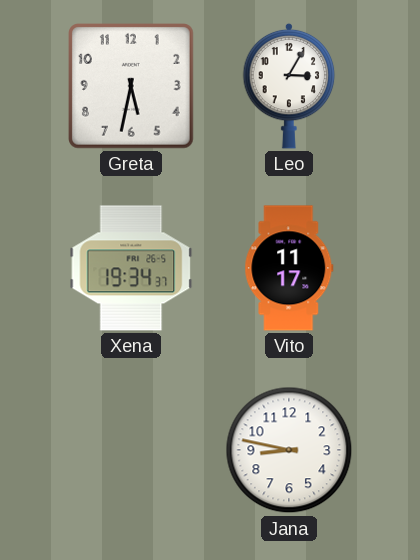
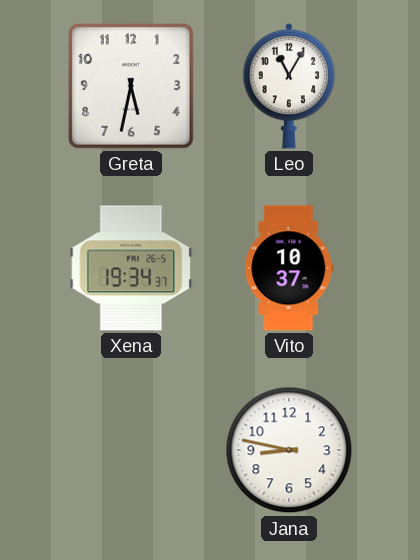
Leo: 3:05 -> 11:05
Vito: 11:17 -> 10:37
